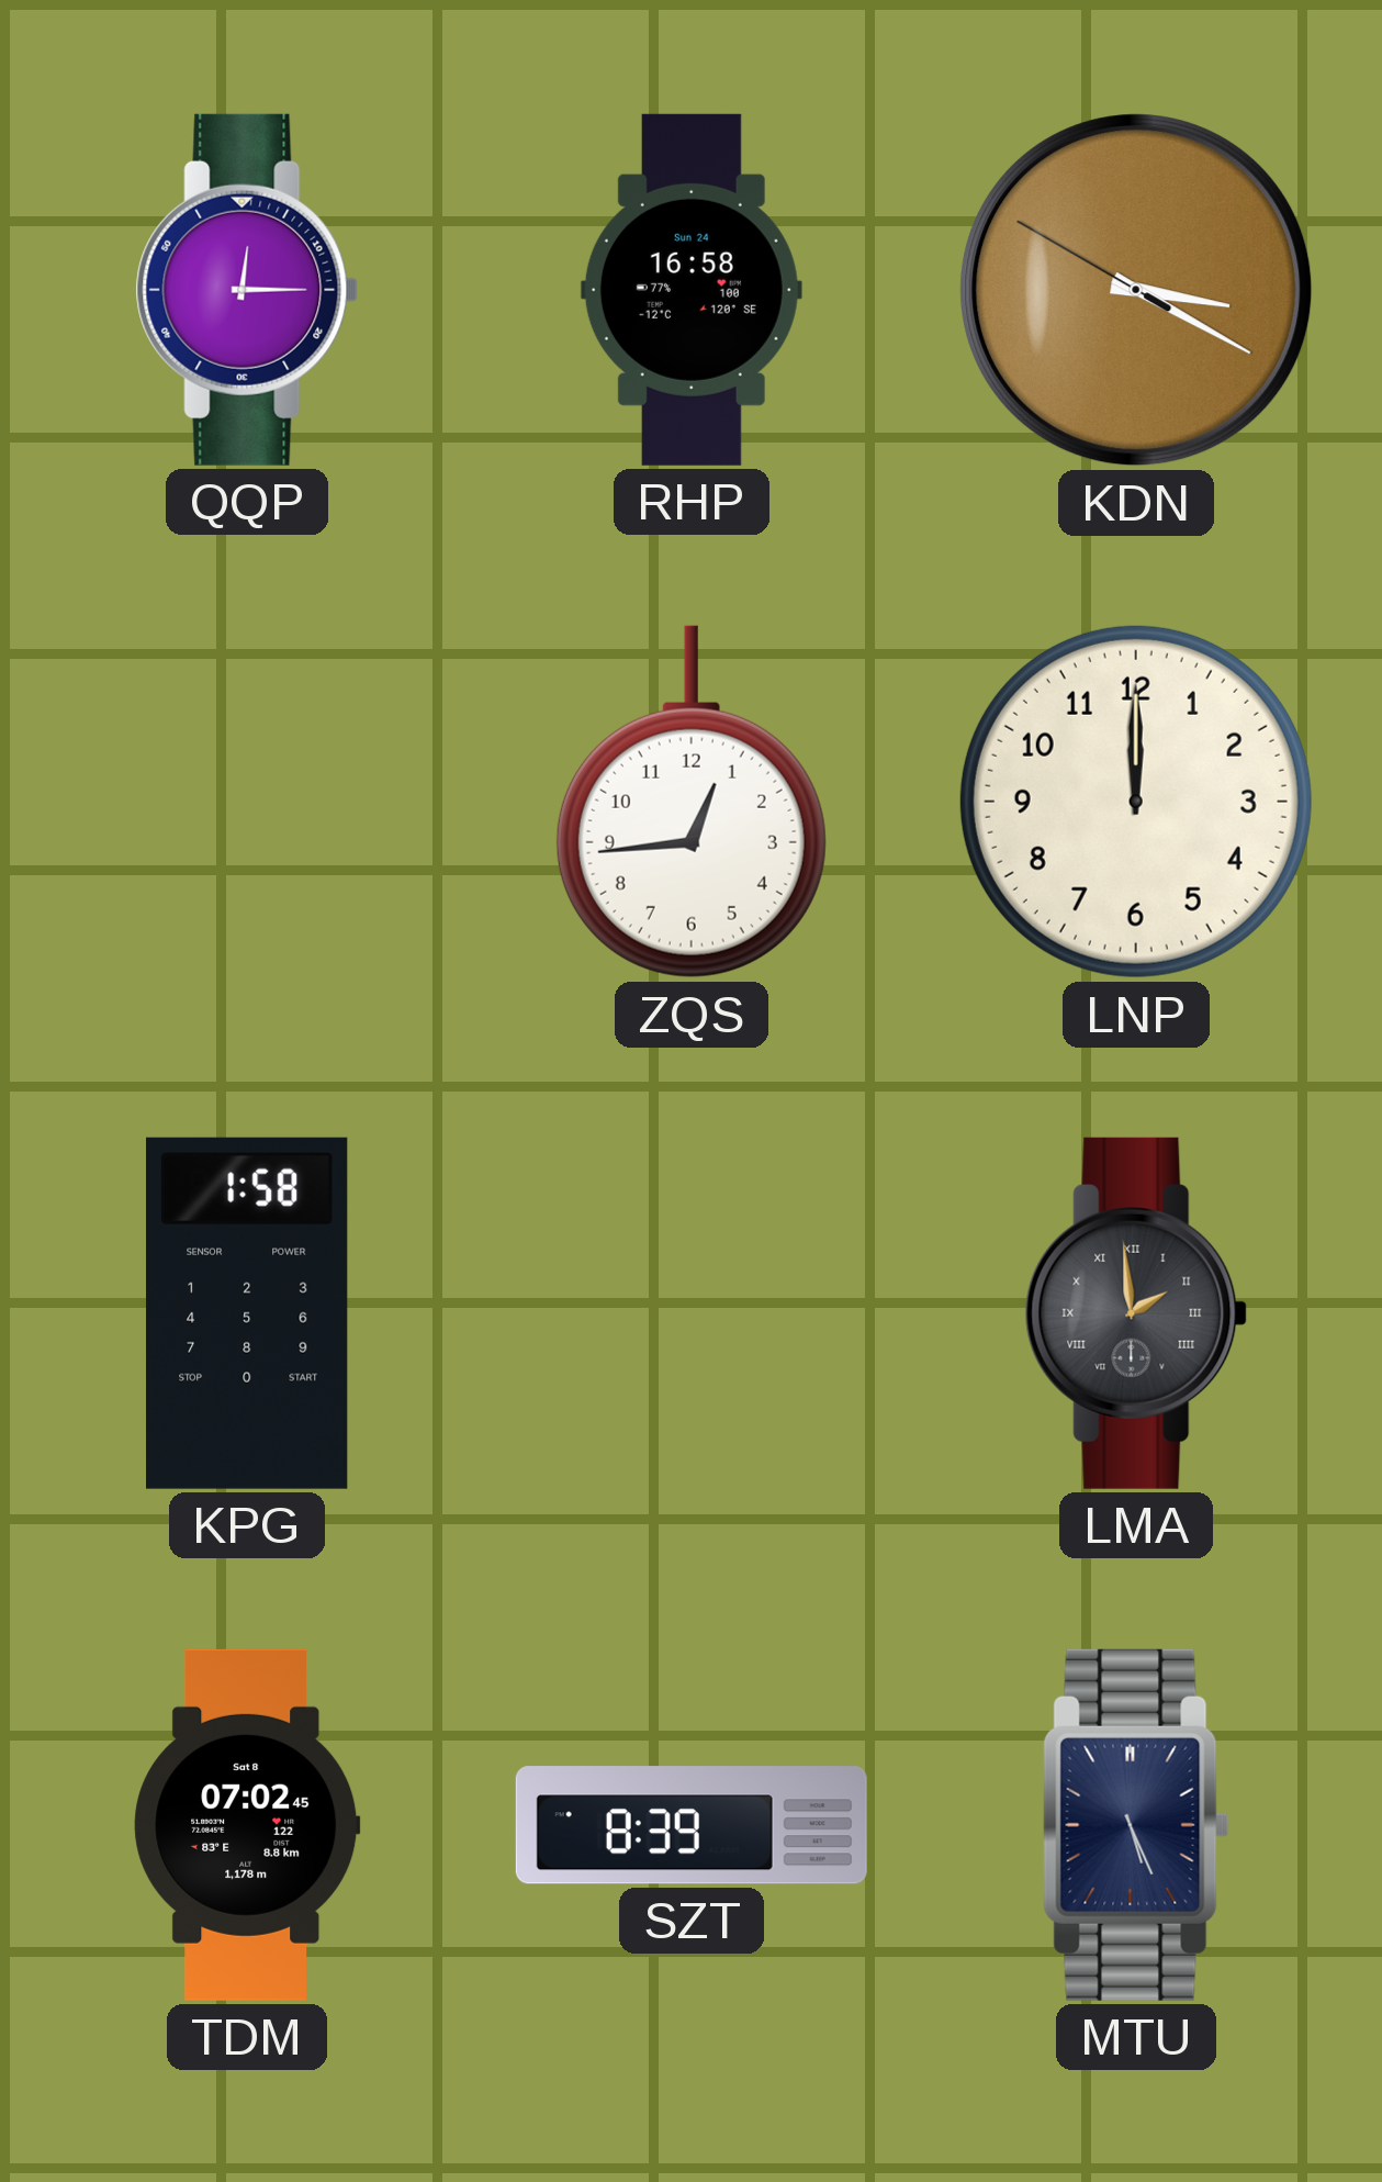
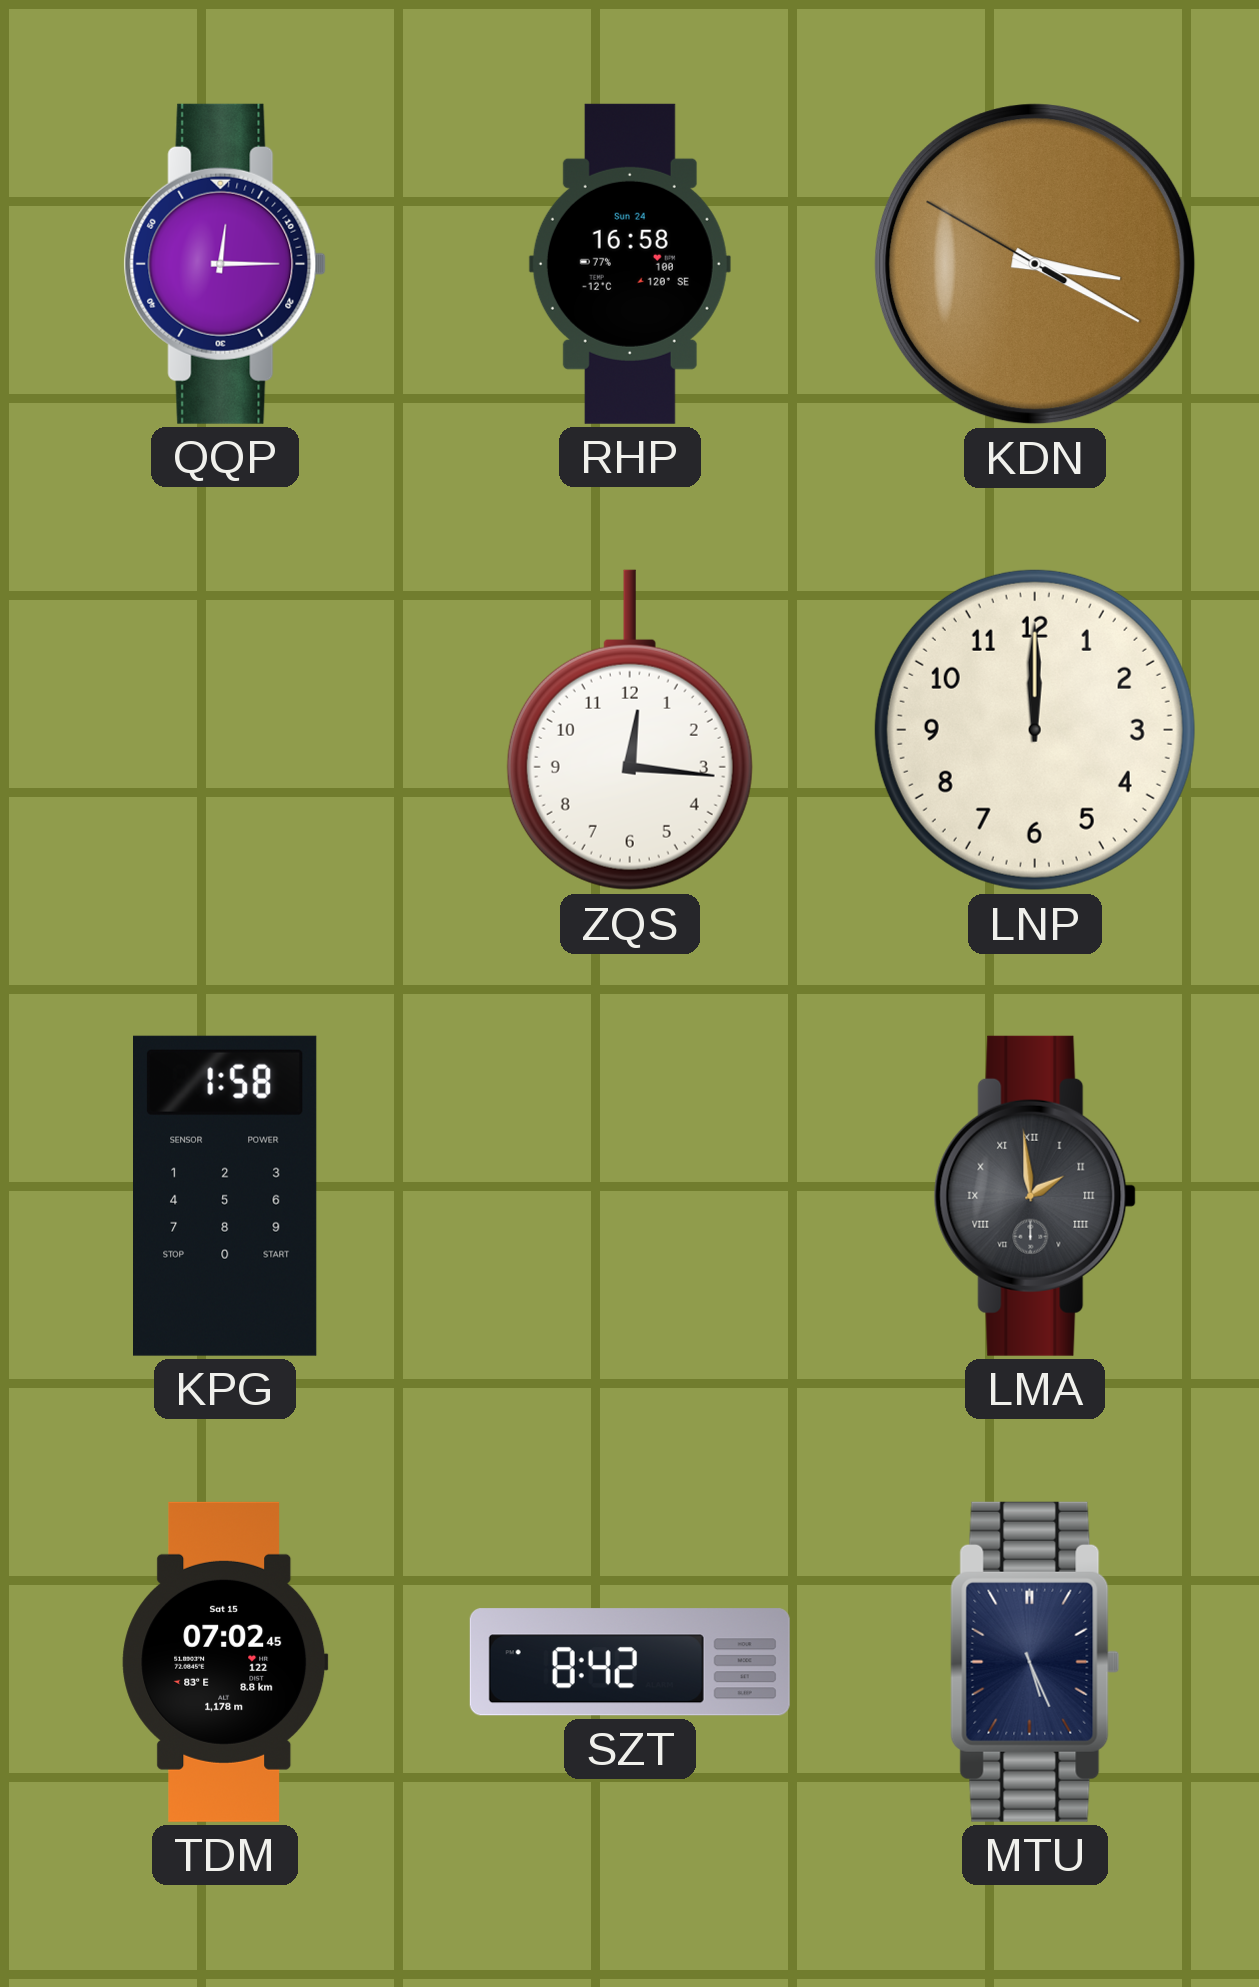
ZQS: 12:44 -> 12:16
TDM date: Sat 8 -> Sat 15
SZT: 8:39 -> 8:42
